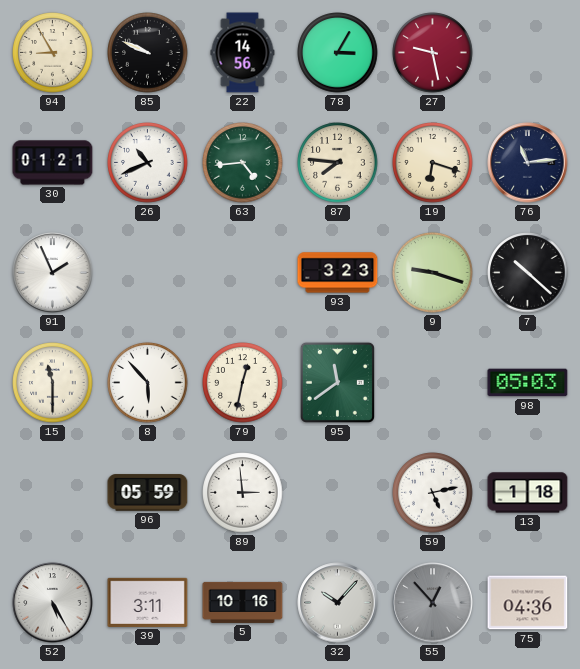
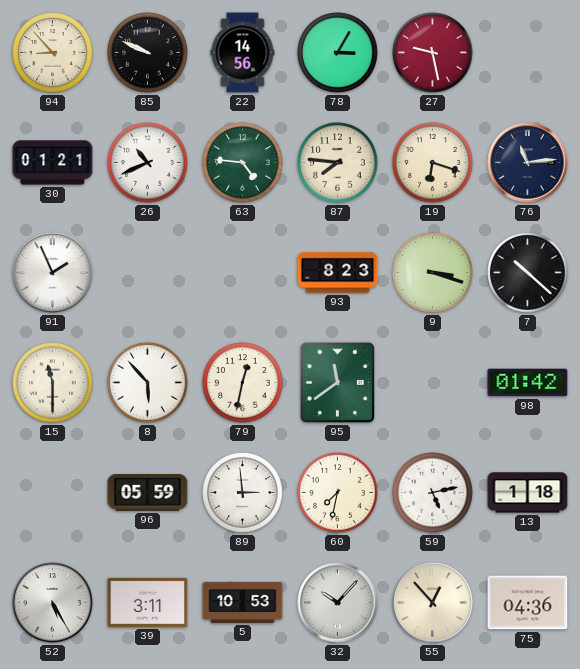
94: 8:55 -> 8:53
63: 4:44 -> 4:46
93: 3:23 -> 8:23
9: 9:18 -> 3:18
98: 05:03 -> 01:42
60: none -> 7:32
5: 10:16 -> 10:53
55 dial: grey -> cream
